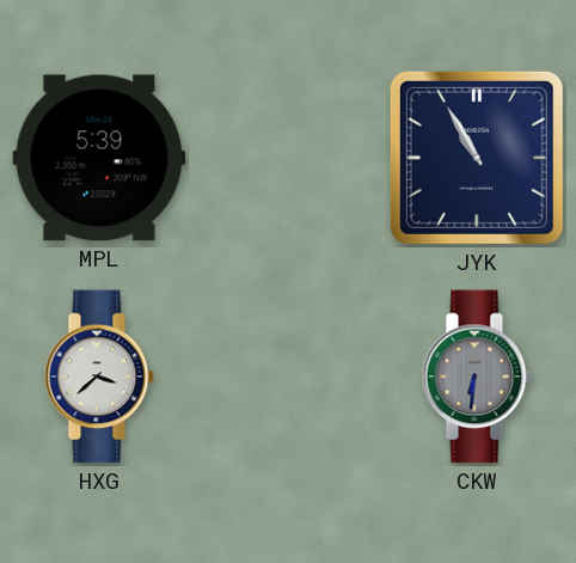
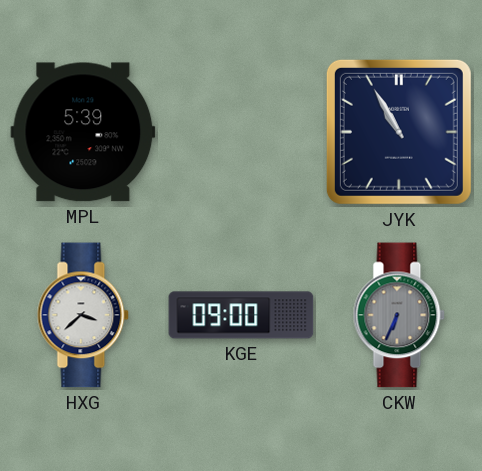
KGE: none -> 09:00
CKW: 6:31 -> 6:34
